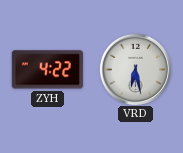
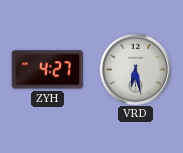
ZYH: 4:22 -> 4:27
